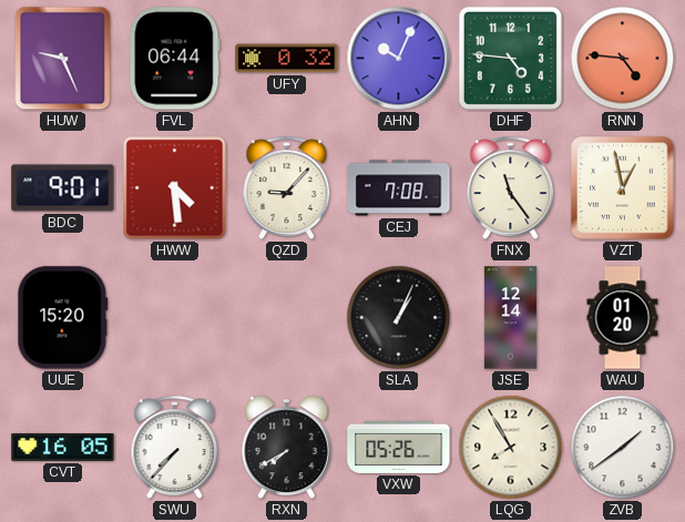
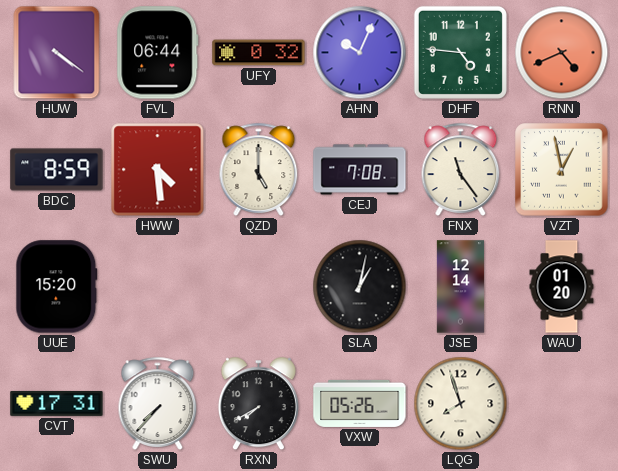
HUW: 9:26 -> 4:21
RNN: 4:46 -> 4:41
BDC: 9:01 -> 8:59
QZD: 9:07 -> 5:00
SLA: 1:04 -> 1:02
CVT: 16:05 -> 17:31
LQG: 7:55 -> 7:57
ZVB: 1:39 -> none
